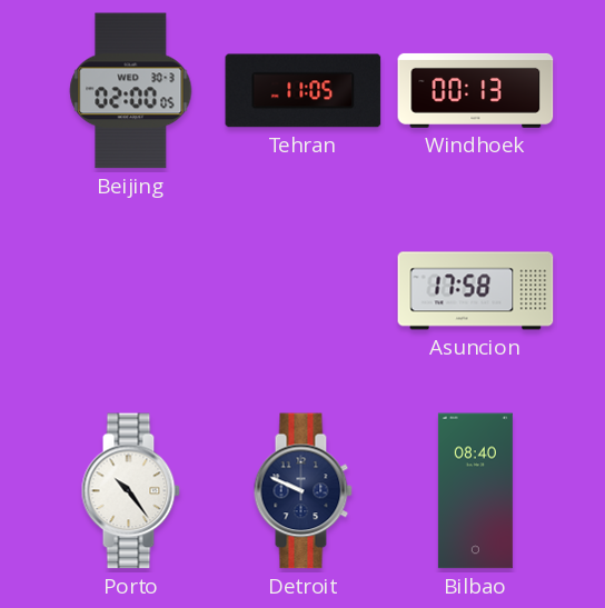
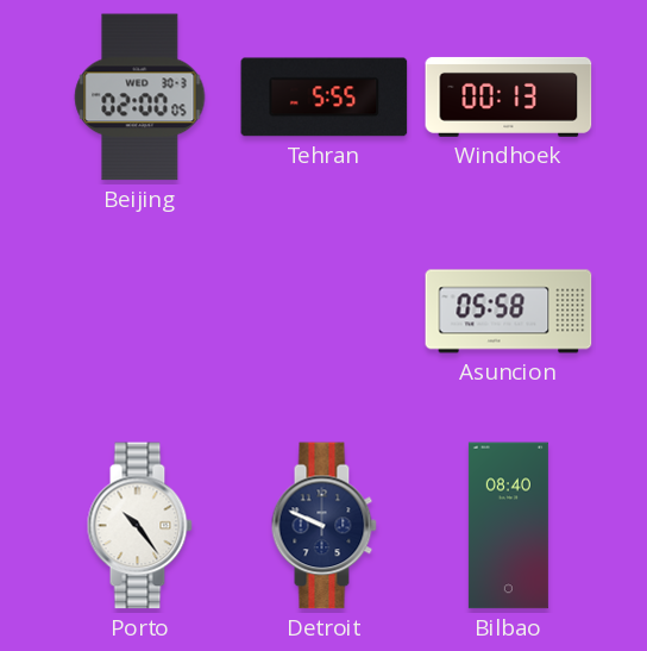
Tehran: 11:05 -> 5:55
Asuncion: 17:58 -> 05:58
